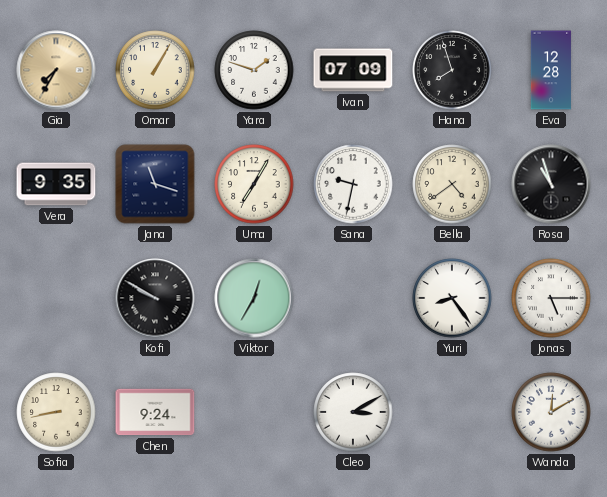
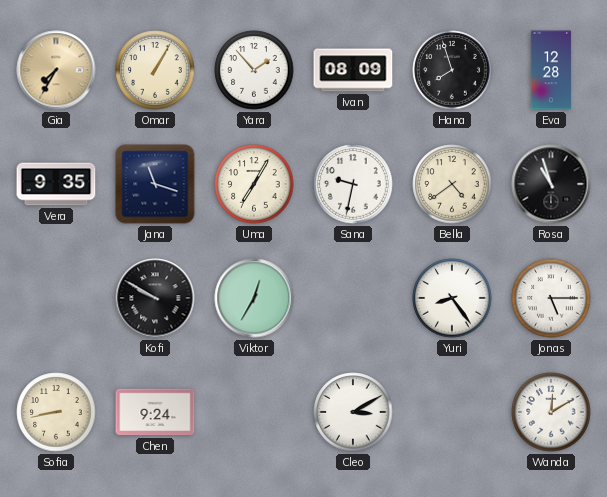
Yara: 1:48 -> 1:53
Ivan: 07:09 -> 08:09
